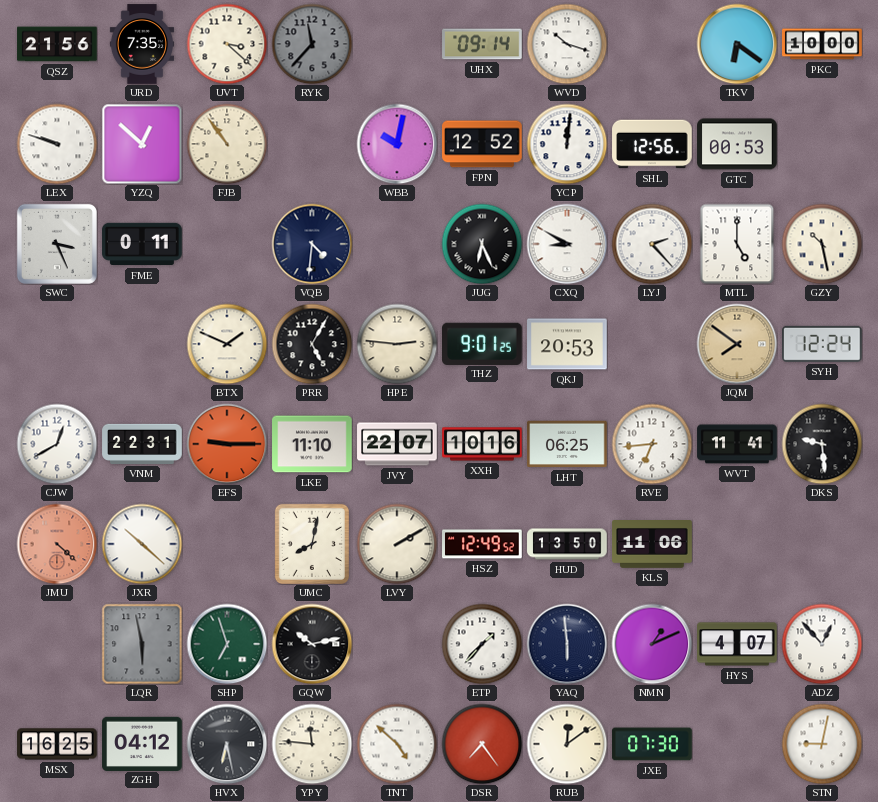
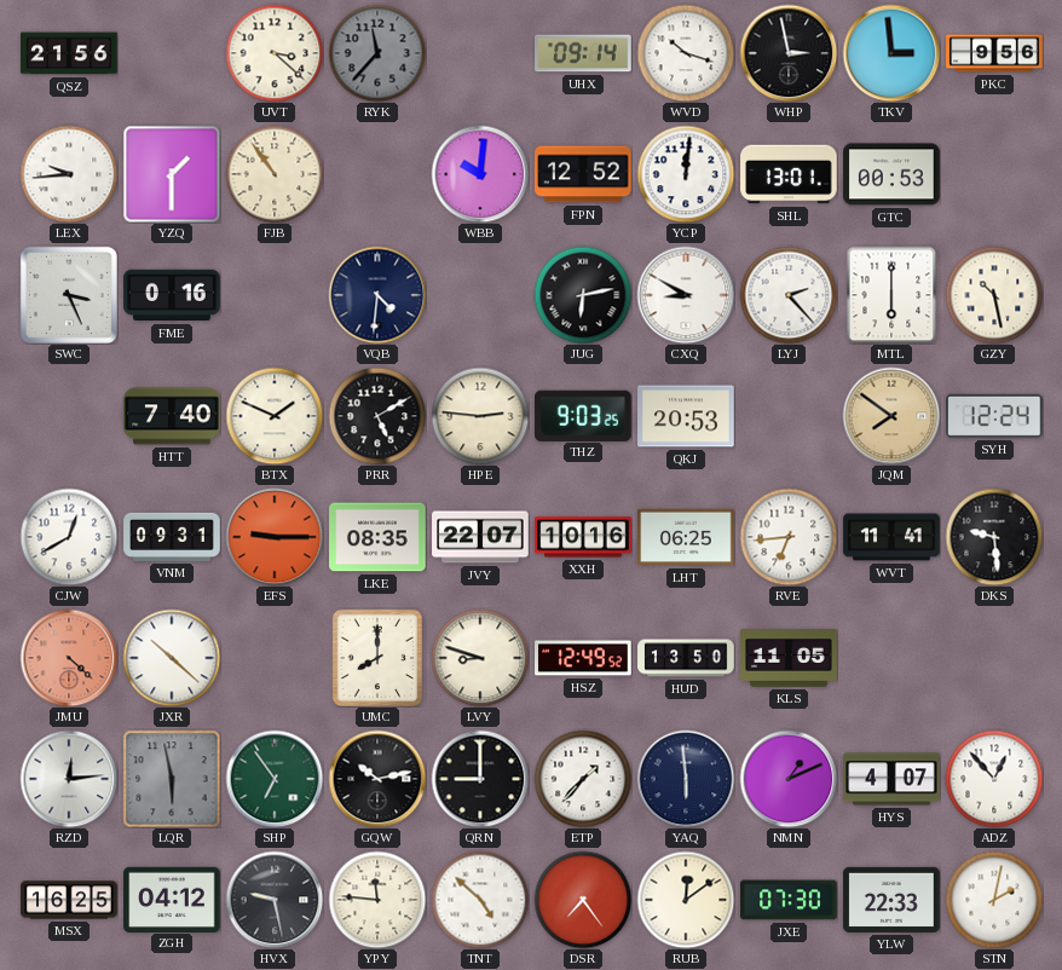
URD: 7:35 -> none
WHP: none -> 2:58
TKV: 6:21 -> 2:59
PKC: 10:00 -> 9:56
LEX: 9:48 -> 9:44
YZQ: 12:52 -> 1:30
WBB: 10:02 -> 10:01
SHL: 12:56 -> 13:01
FME: 0:11 -> 0:16
JUG: 6:26 -> 6:13
MTL: 5:00 -> 6:00
HTT: none -> 7:40
PRR: 5:05 -> 5:10
THZ: 9:01 -> 9:03
VNM: 22:31 -> 09:31
LKE: 11:10 -> 08:35
UMC: 8:02 -> 8:00
LVY: 2:10 -> 8:48
KLS: 11:06 -> 11:05
RZD: none -> 12:14
SHP: 6:57 -> 6:54
QRN: none -> 9:00
HVX: 6:28 -> 9:28
YLW: none -> 22:33
STN: 9:02 -> 2:02
